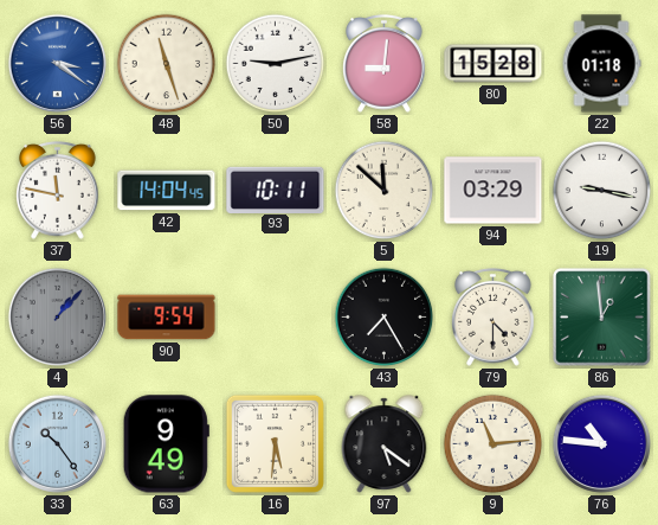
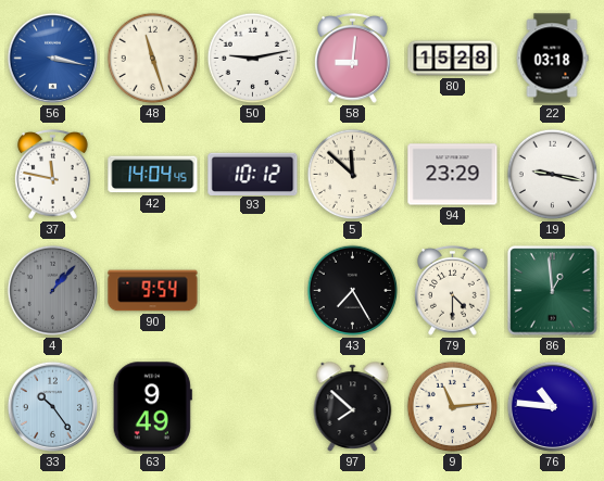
56: 3:21 -> 3:17
22: 01:18 -> 03:18
93: 10:11 -> 10:12
94: 03:29 -> 23:29
16: 5:31 -> none
97: 5:21 -> 7:52
